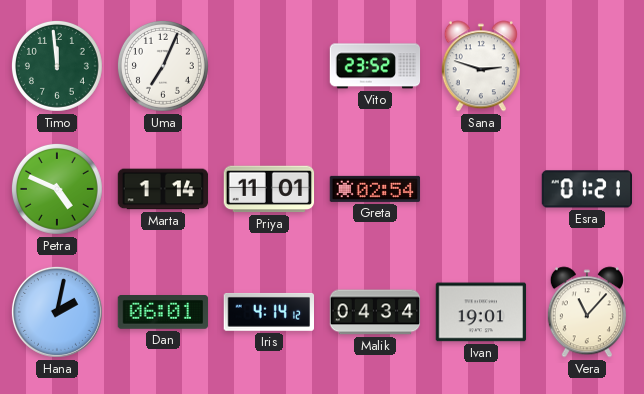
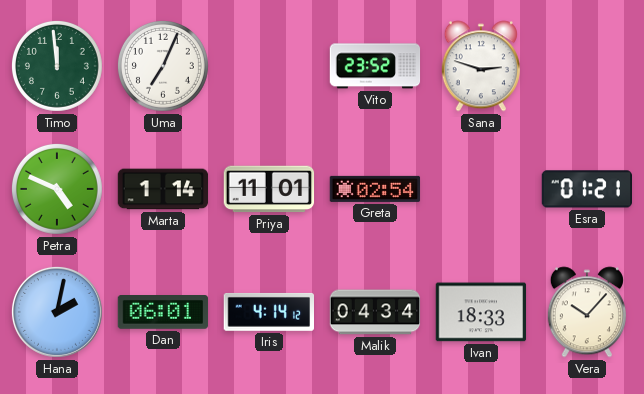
Ivan: 19:01 -> 18:33
Vera: 11:07 -> 10:07
